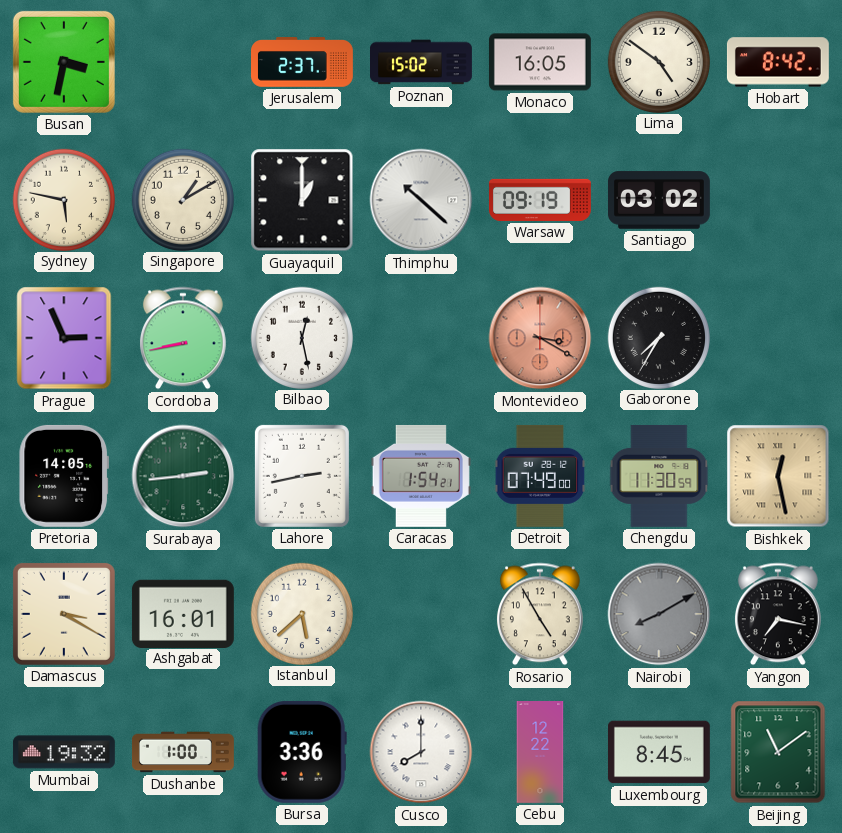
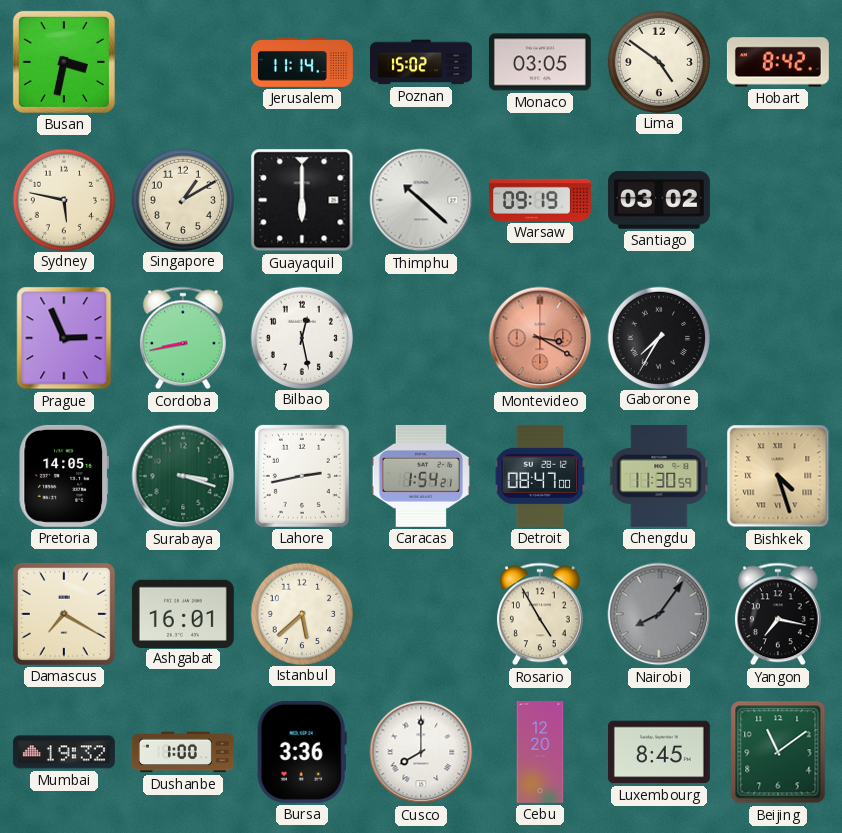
Jerusalem: 2:37 -> 11:14
Monaco: 16:05 -> 03:05
Guayaquil: 1:00 -> 6:00
Surabaya: 2:44 -> 3:18
Detroit: 07:49 -> 08:47
Bishkek: 12:28 -> 4:27
Damascus: 3:20 -> 7:20
Nairobi: 8:10 -> 8:06
Cebu: 12:22 -> 12:20
